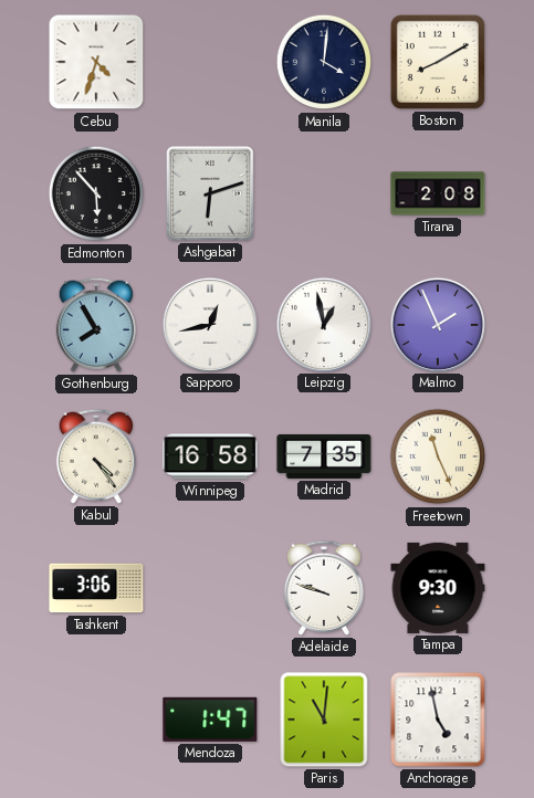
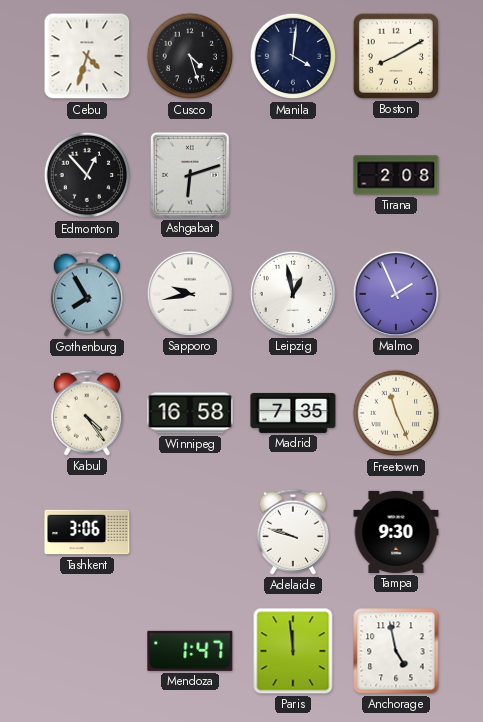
Cusco: none -> 4:27
Edmonton: 5:53 -> 12:53
Sapporo: 12:43 -> 9:43
Paris: 11:01 -> 11:59
